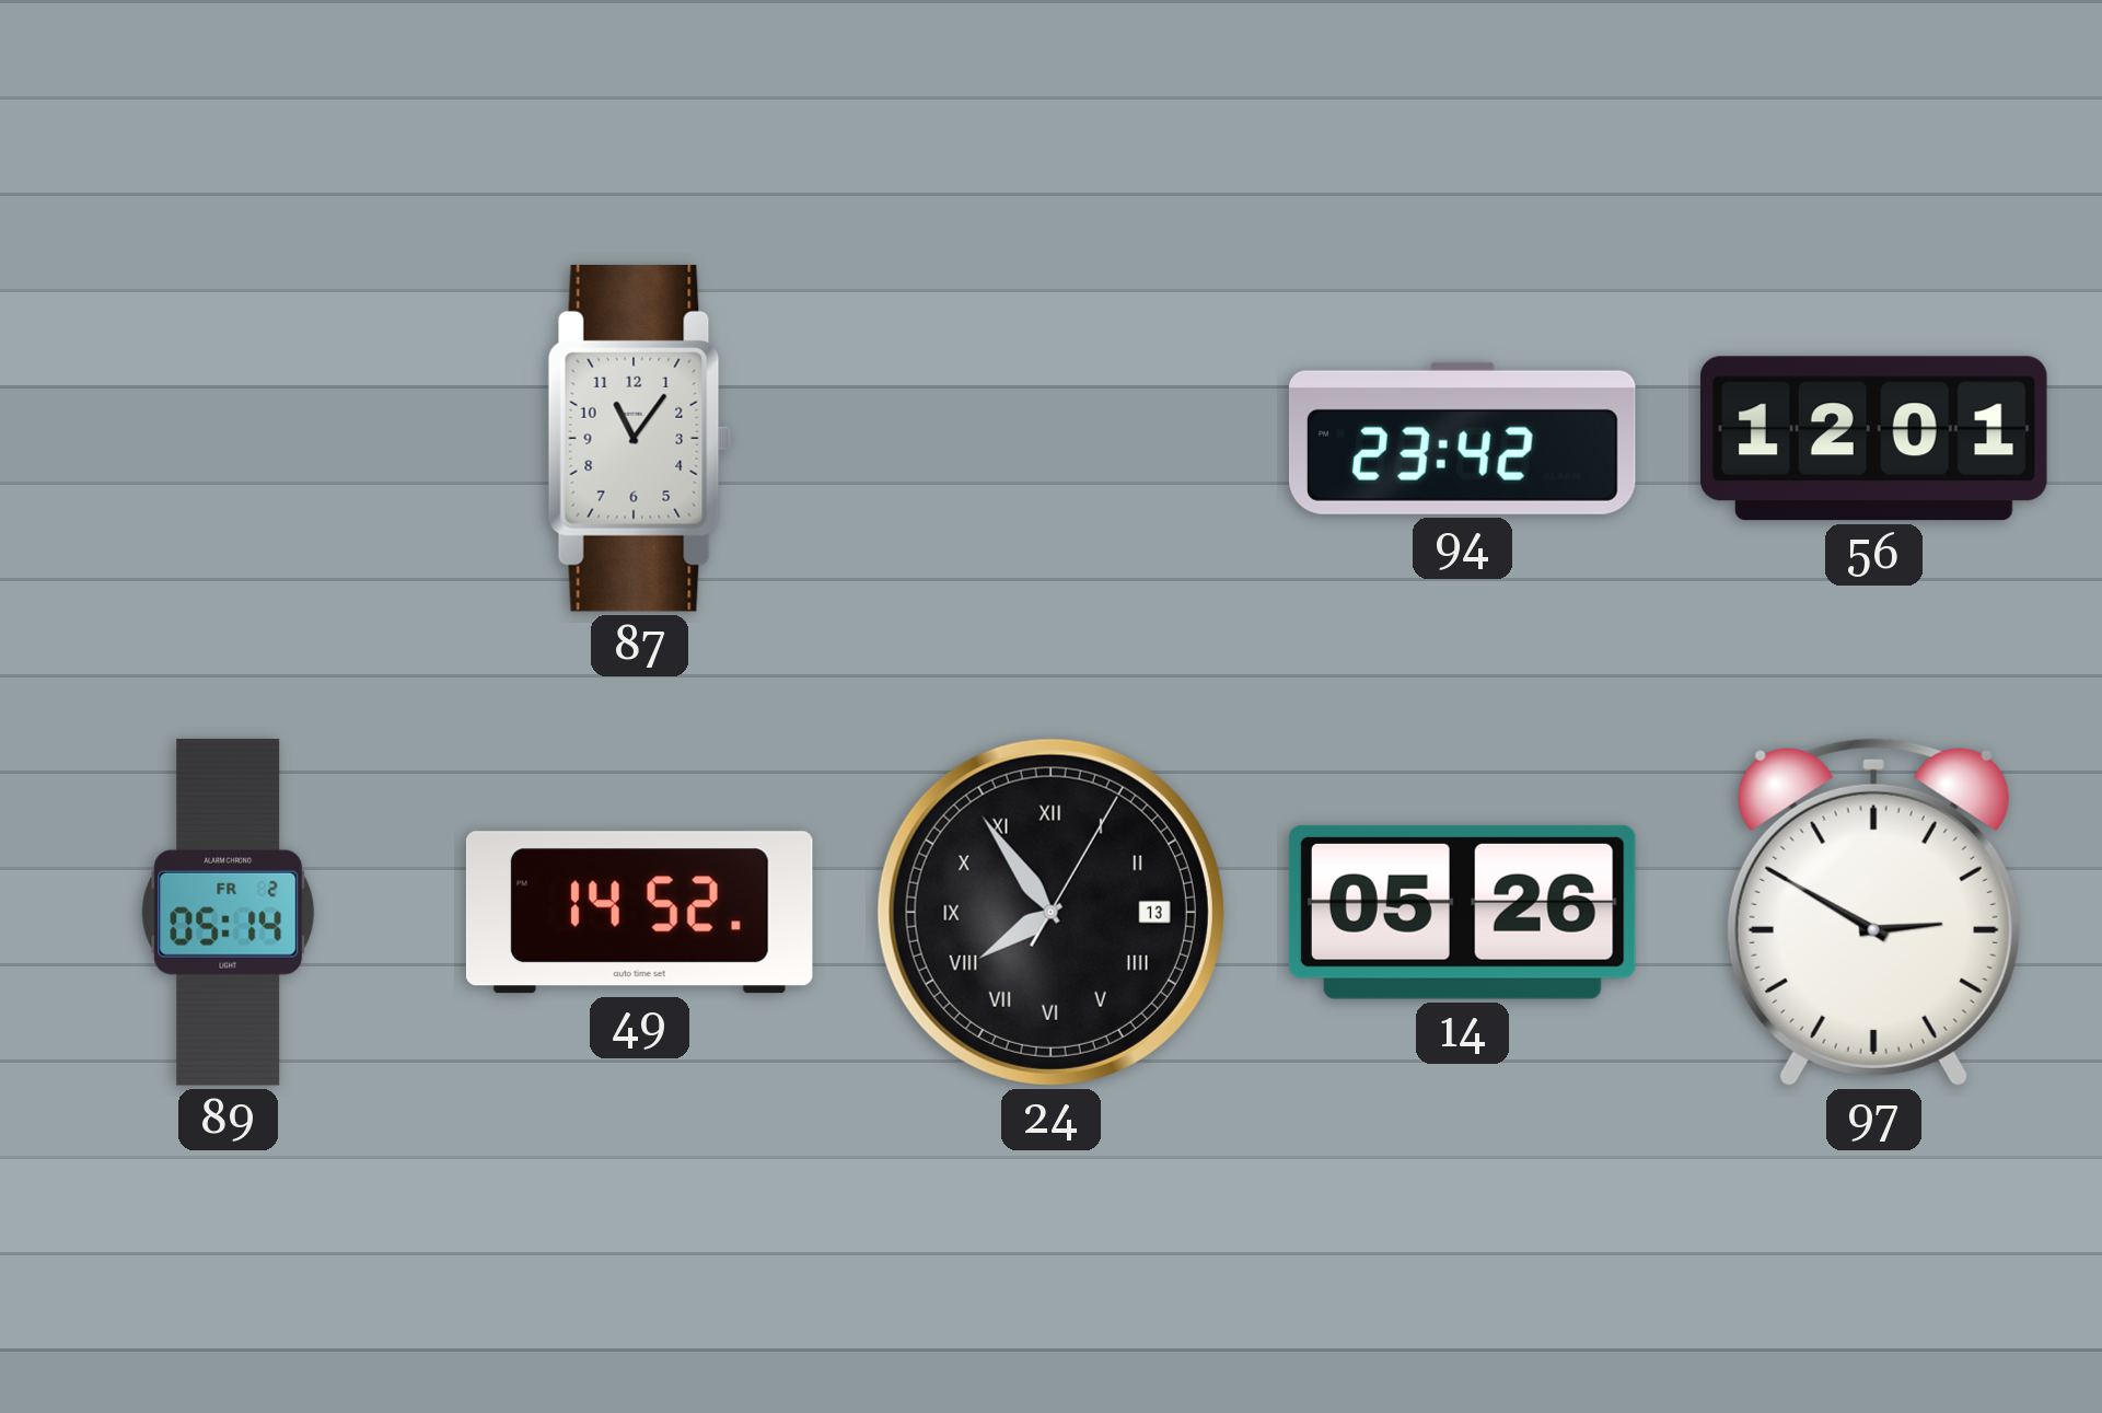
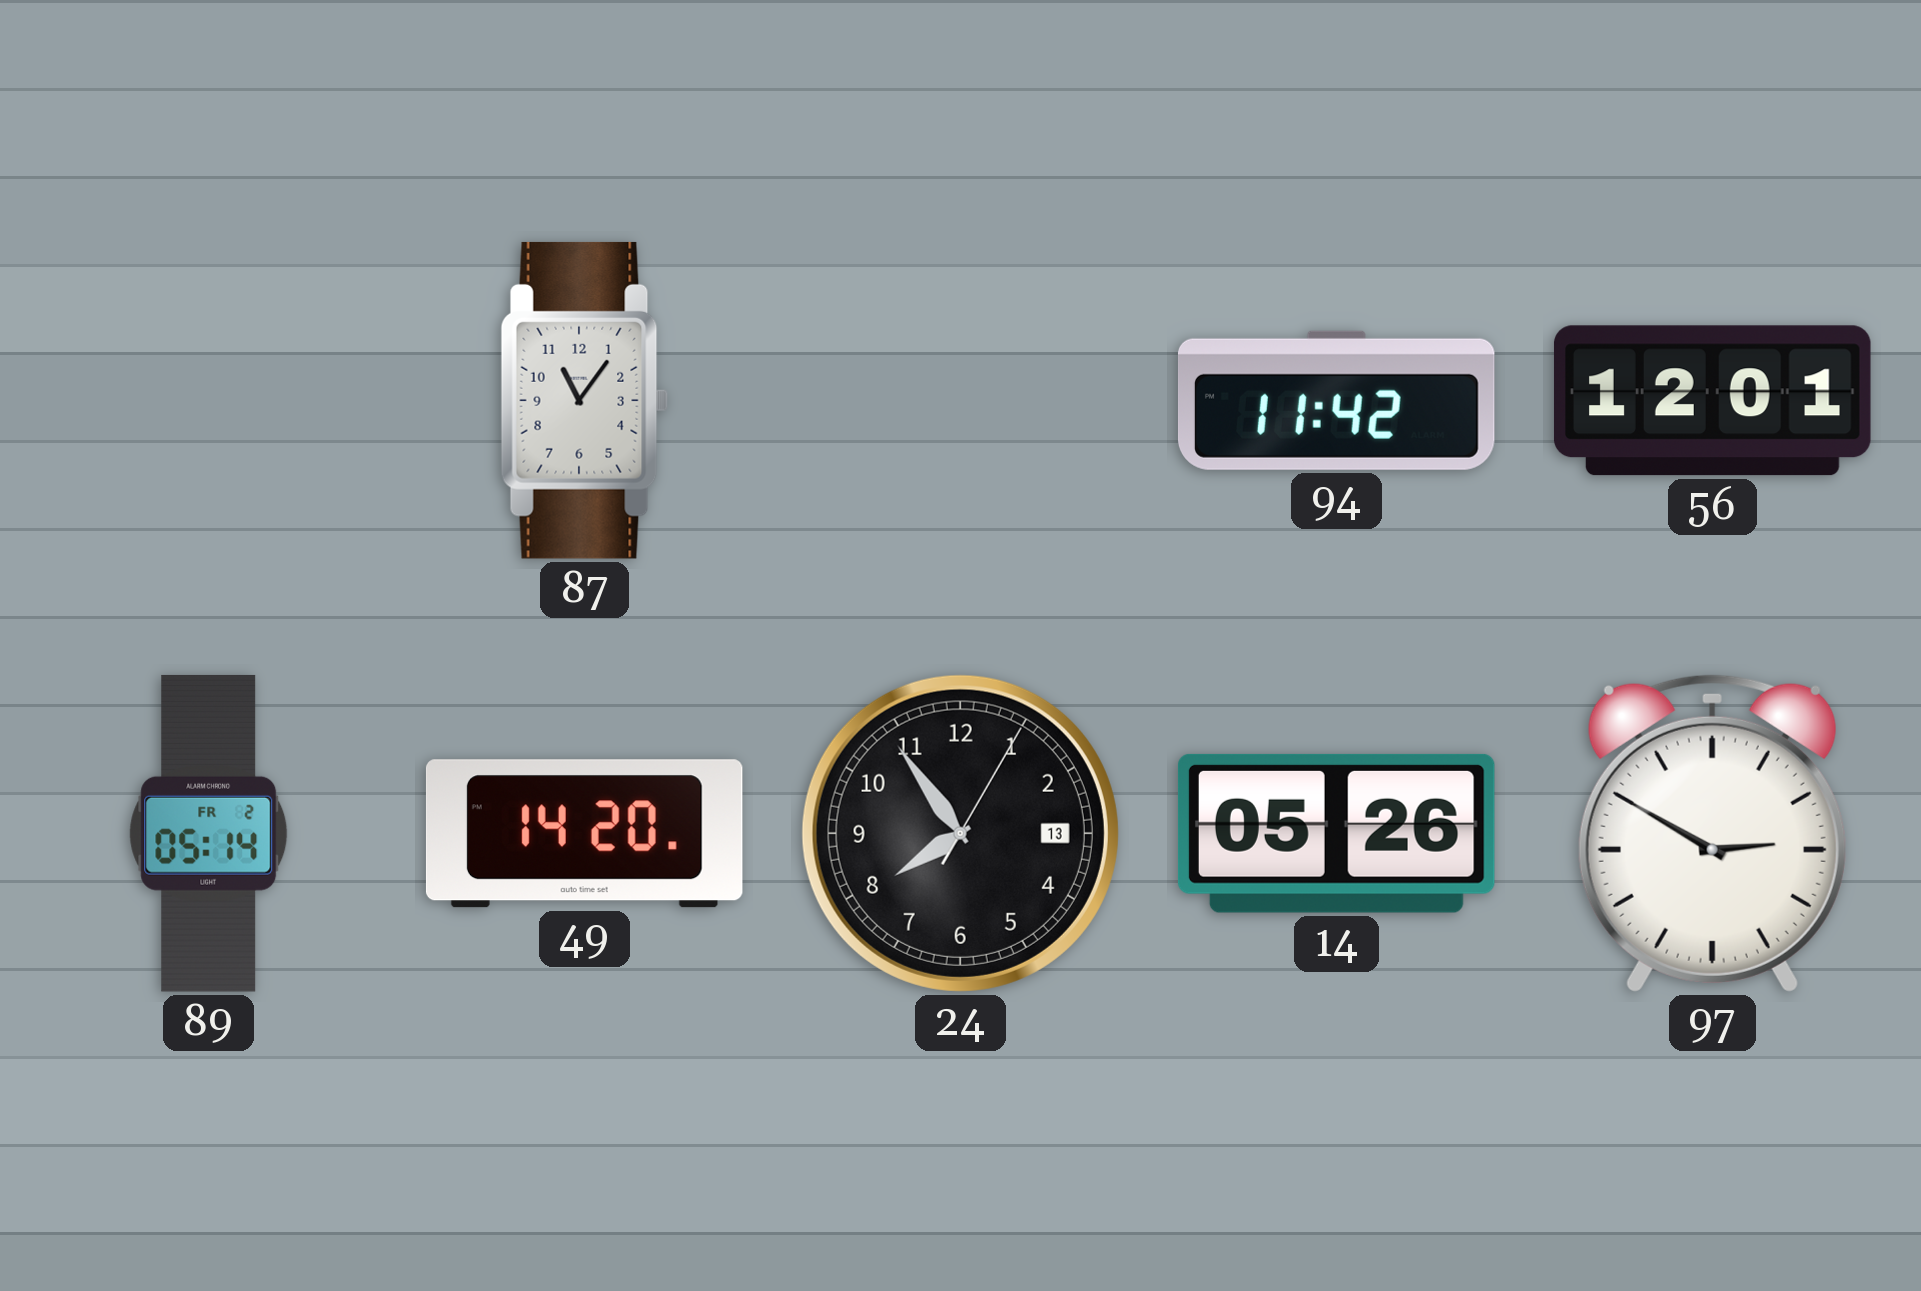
94: 23:42 -> 11:42
49: 14:52 -> 14:20
24 numerals: Roman -> Arabic
